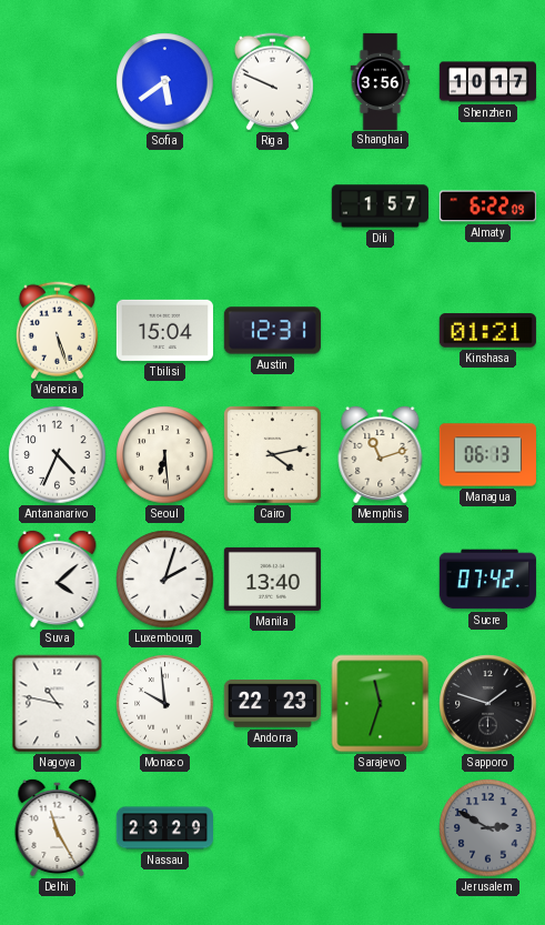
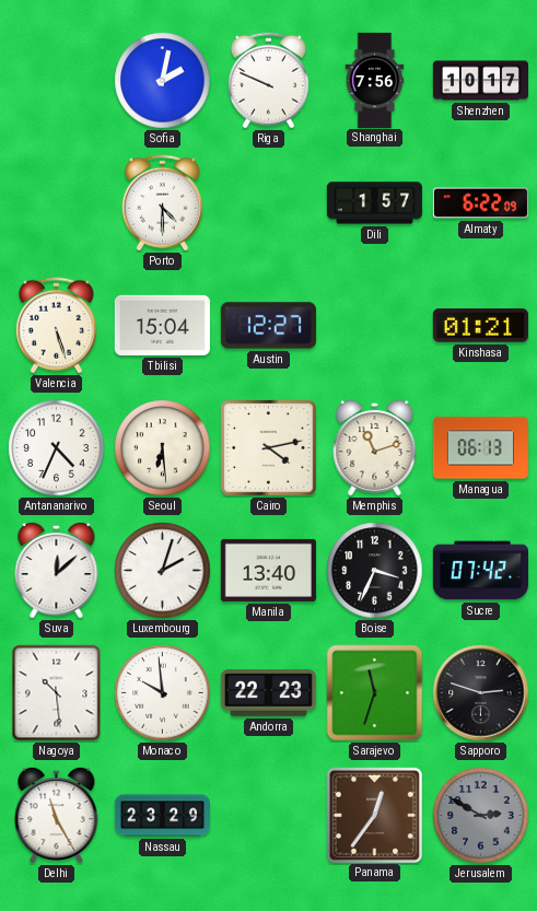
Sofia: 5:39 -> 2:02
Shanghai: 3:56 -> 7:56
Porto: none -> 4:30
Austin: 12:31 -> 12:27
Suva: 4:08 -> 12:08
Boise: none -> 3:34
Nagoya: 10:47 -> 10:29
Sapporo: 1:48 -> 2:48
Panama: none -> 12:36
